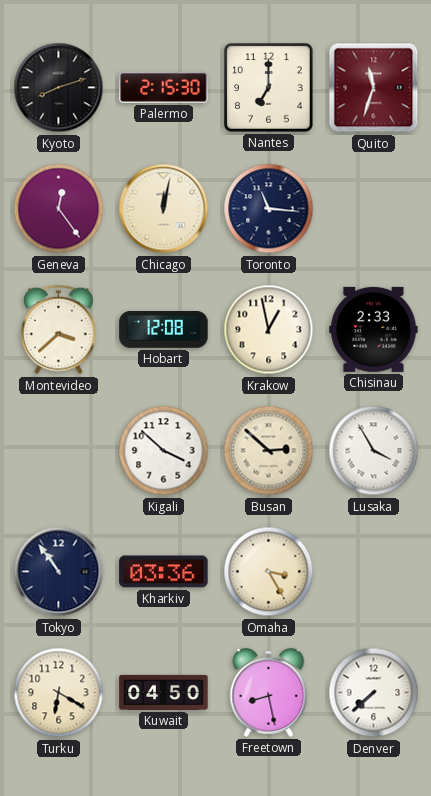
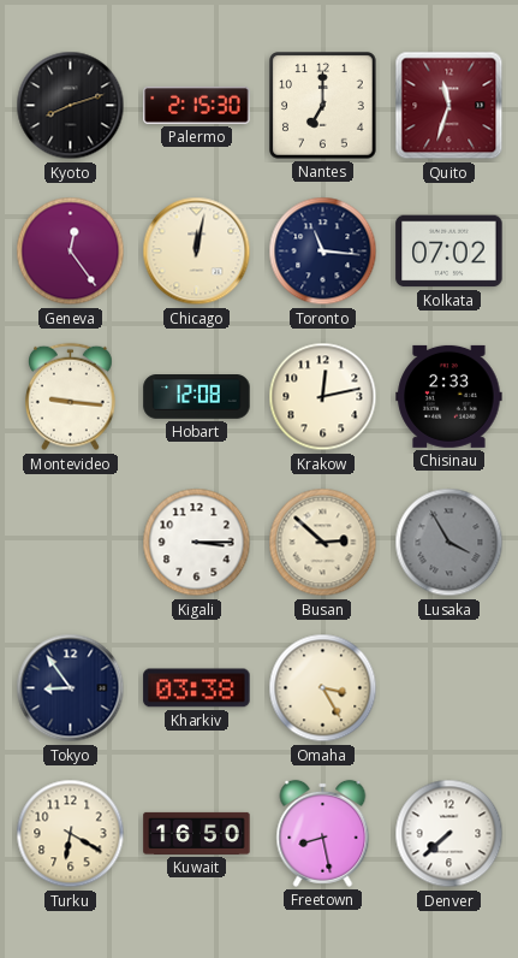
Kolkata: none -> 07:02
Montevideo: 3:38 -> 9:16
Krakow: 12:58 -> 12:13
Kigali: 3:52 -> 3:15
Lusaka dial: white -> grey
Tokyo: 10:54 -> 8:54
Kharkiv: 03:36 -> 03:38
Kuwait: 04:50 -> 16:50
